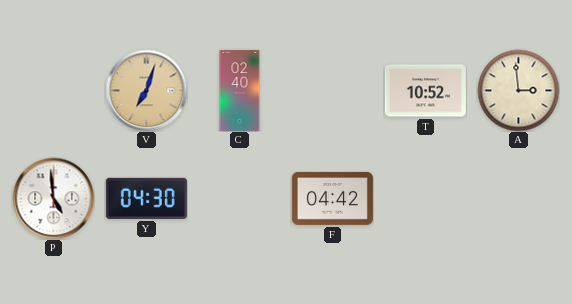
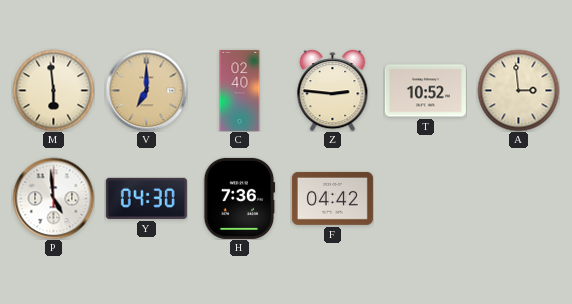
M: none -> 5:59
V: 7:03 -> 7:00
Z: none -> 2:46
H: none -> 7:36
